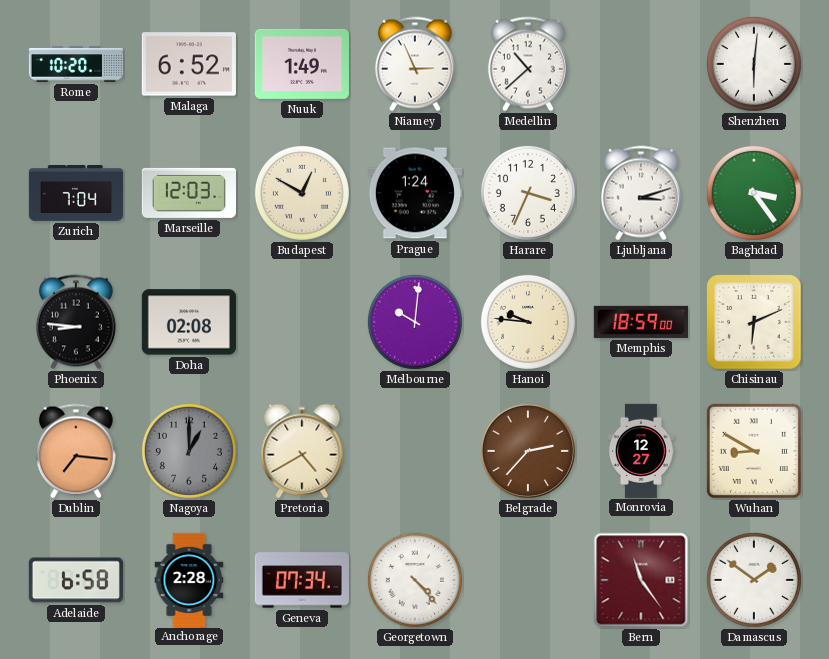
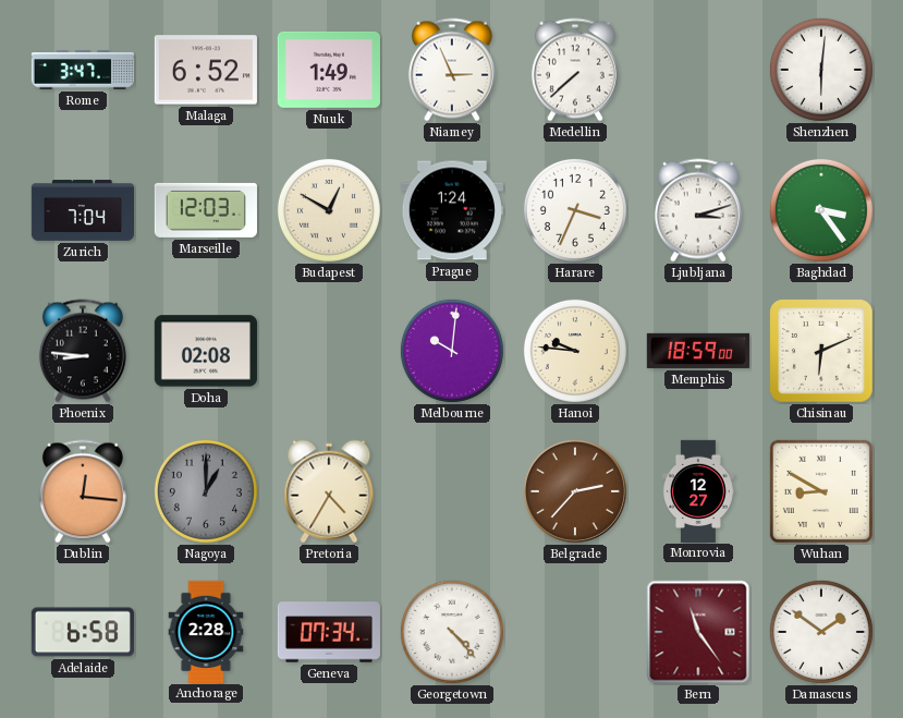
Rome: 10:20 -> 3:47
Medellin: 10:38 -> 7:38
Dublin: 7:16 -> 12:16
Pretoria: 4:40 -> 4:35
